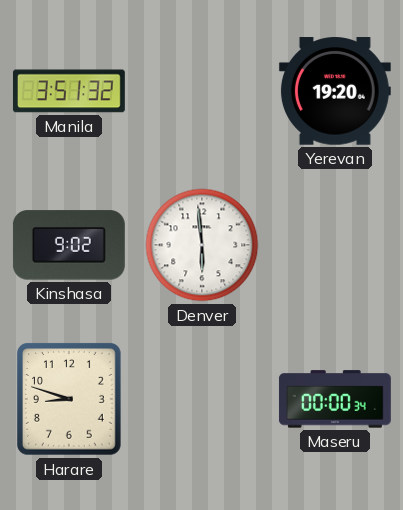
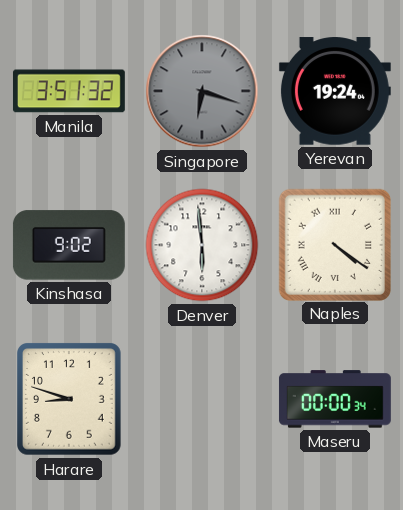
Singapore: none -> 6:18
Yerevan: 19:20 -> 19:24
Naples: none -> 4:21
